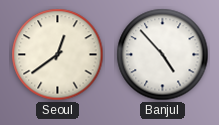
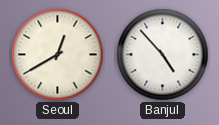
Seoul: 12:39 -> 12:40
